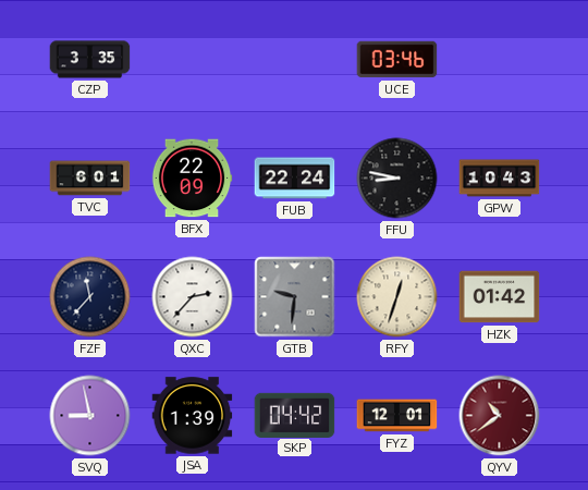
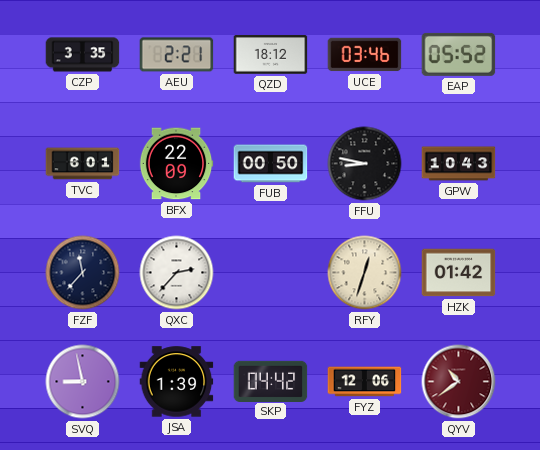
AEU: none -> 2:21
QZD: none -> 18:12
EAP: none -> 05:52
FUB: 22:24 -> 00:50
GTB: 9:31 -> none
FYZ: 12:01 -> 12:06
